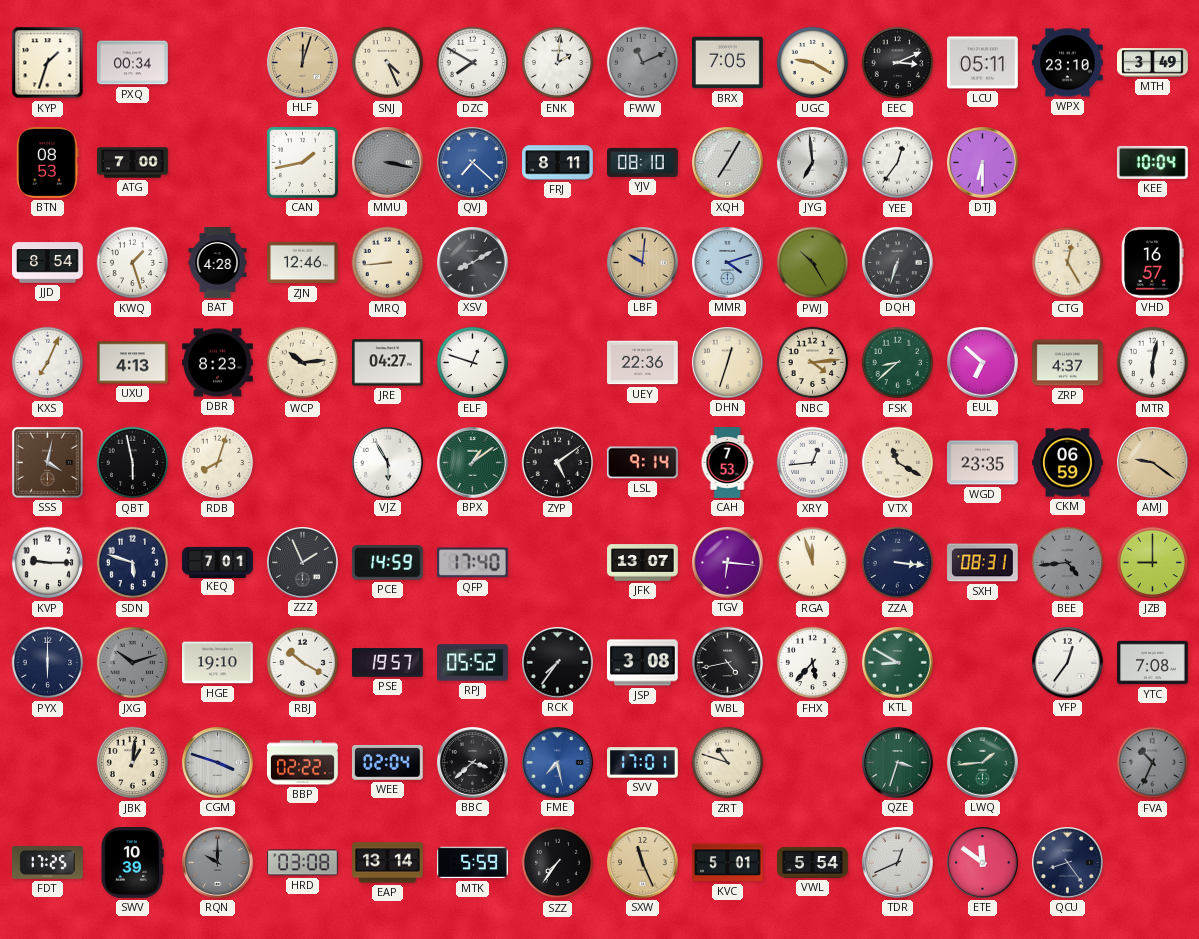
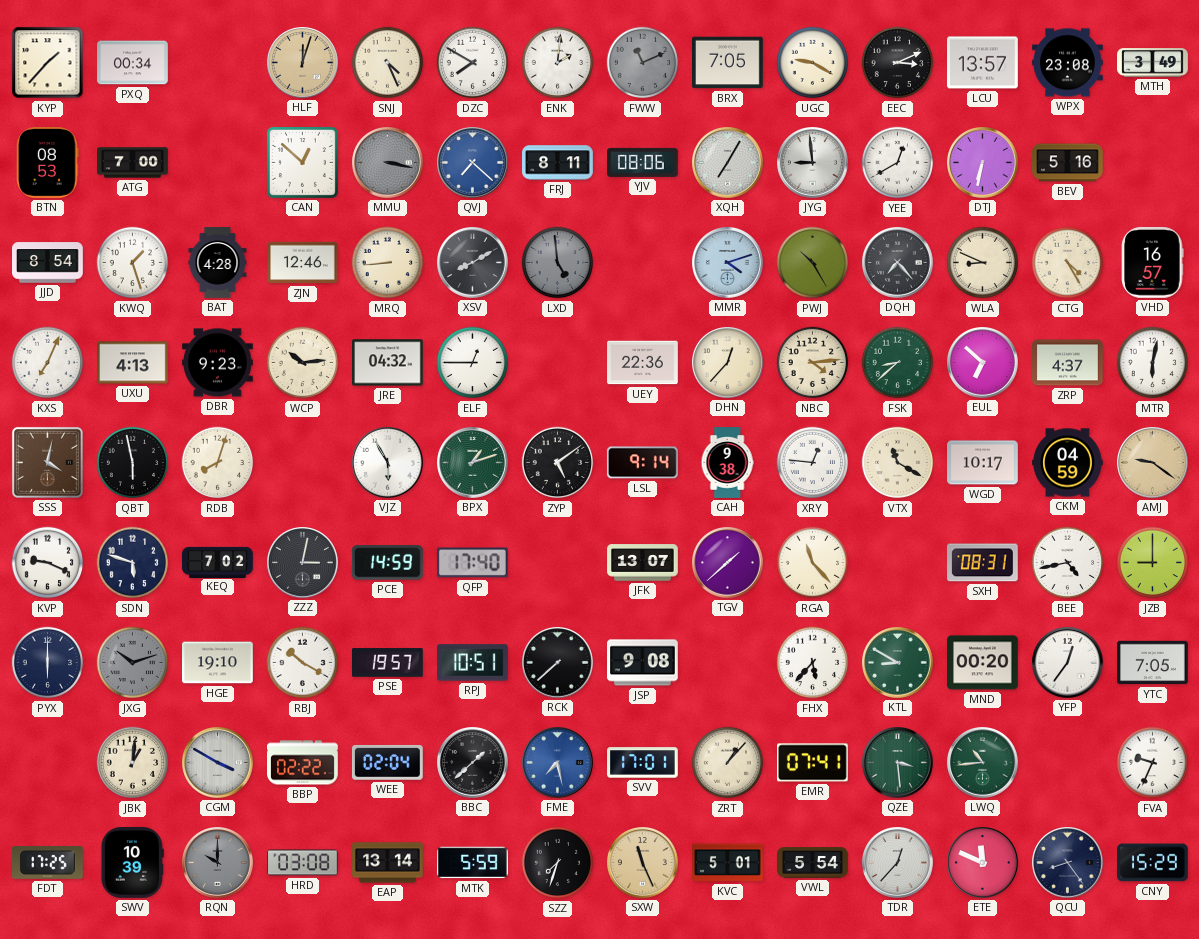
KYP: 1:33 -> 1:37
LCU: 05:11 -> 13:57
WPX: 23:10 -> 23:08
CAN: 1:43 -> 12:52
YJV: 08:10 -> 08:06
JYG: 6:59 -> 8:59
YEE: 12:36 -> 12:40
DTJ: 6:30 -> 6:32
BEV: none -> 5:16
KEE: 10:04 -> none
LXD: none -> 4:59
LBF: 10:01 -> none
DQH: 6:33 -> 7:23
WLA: none -> 8:49
CTG: 12:25 -> 4:25
DBR: 8:23 -> 9:23
JRE: 04:27 -> 04:32
ELF: 12:48 -> 12:45
DHN: 12:33 -> 12:37
BPX: 1:09 -> 1:12
CAH: 7:53 -> 9:38
XRY: 12:44 -> 12:46
WGD: 23:35 -> 10:17
CKM: 06:59 -> 04:59
KVP: 9:15 -> 9:19
KEQ: 7:01 -> 7:02
ZZZ: 1:56 -> 3:02
TGV: 6:16 -> 1:38
RGA: 11:57 -> 11:23
ZZA: 3:16 -> none
BEE: 4:44 -> 4:43
BEE dial: grey -> white
RPJ: 05:52 -> 10:51
RCK: 7:36 -> 7:38
JSP: 3:08 -> 9:08
WBL: 4:43 -> none
MND: none -> 00:20
YTC: 7:08 -> 7:05
CGM: 3:48 -> 3:50
BBC: 3:38 -> 1:38
ZRT: 10:48 -> 1:07
EMR: none -> 07:41
QZE: 3:33 -> 3:29
LWQ: 1:44 -> 10:44
FVA: 10:34 -> 9:34
FVA dial: grey -> white
SZZ: 7:36 -> 7:33
TDR: 12:41 -> 12:37
ETE: 11:51 -> 11:49
CNY: none -> 15:29
